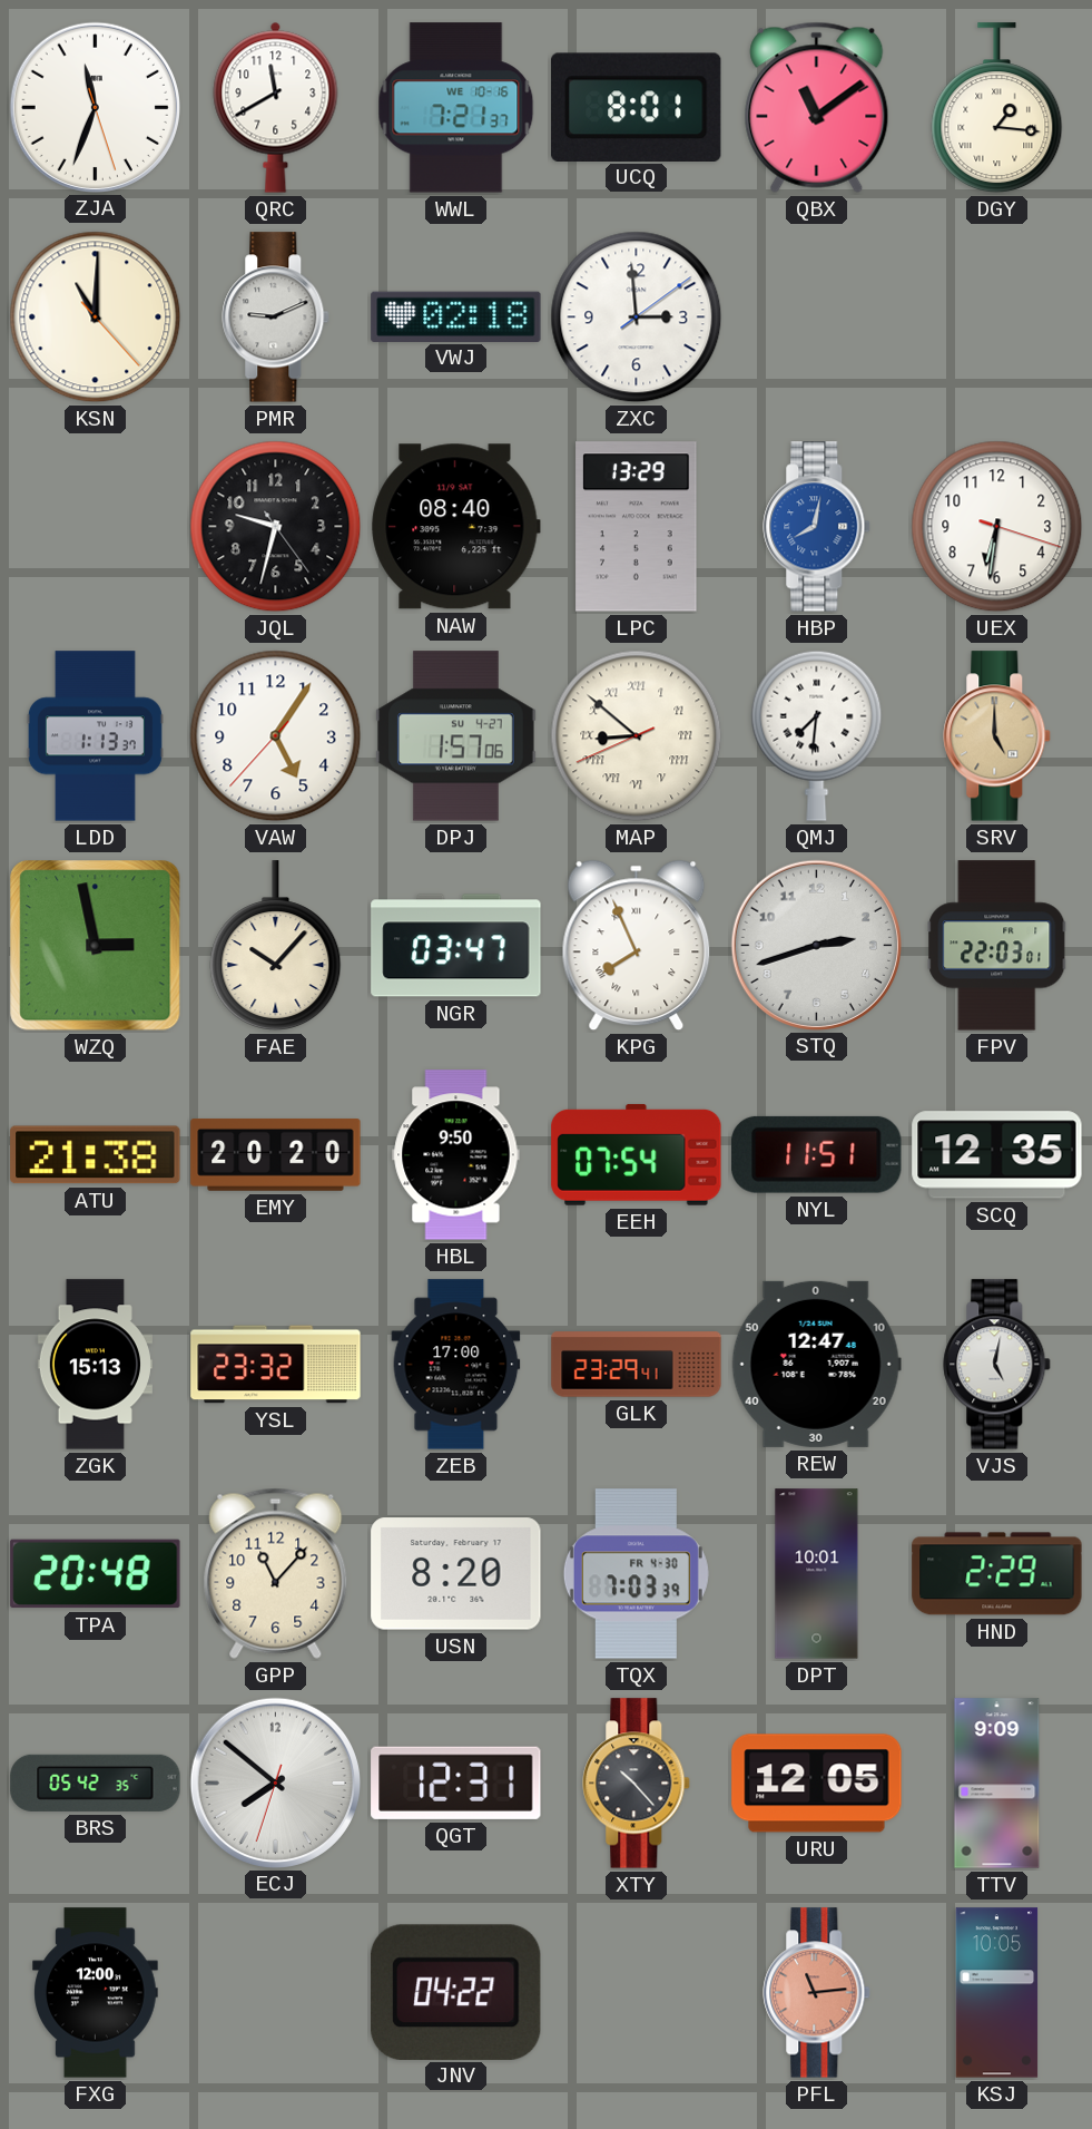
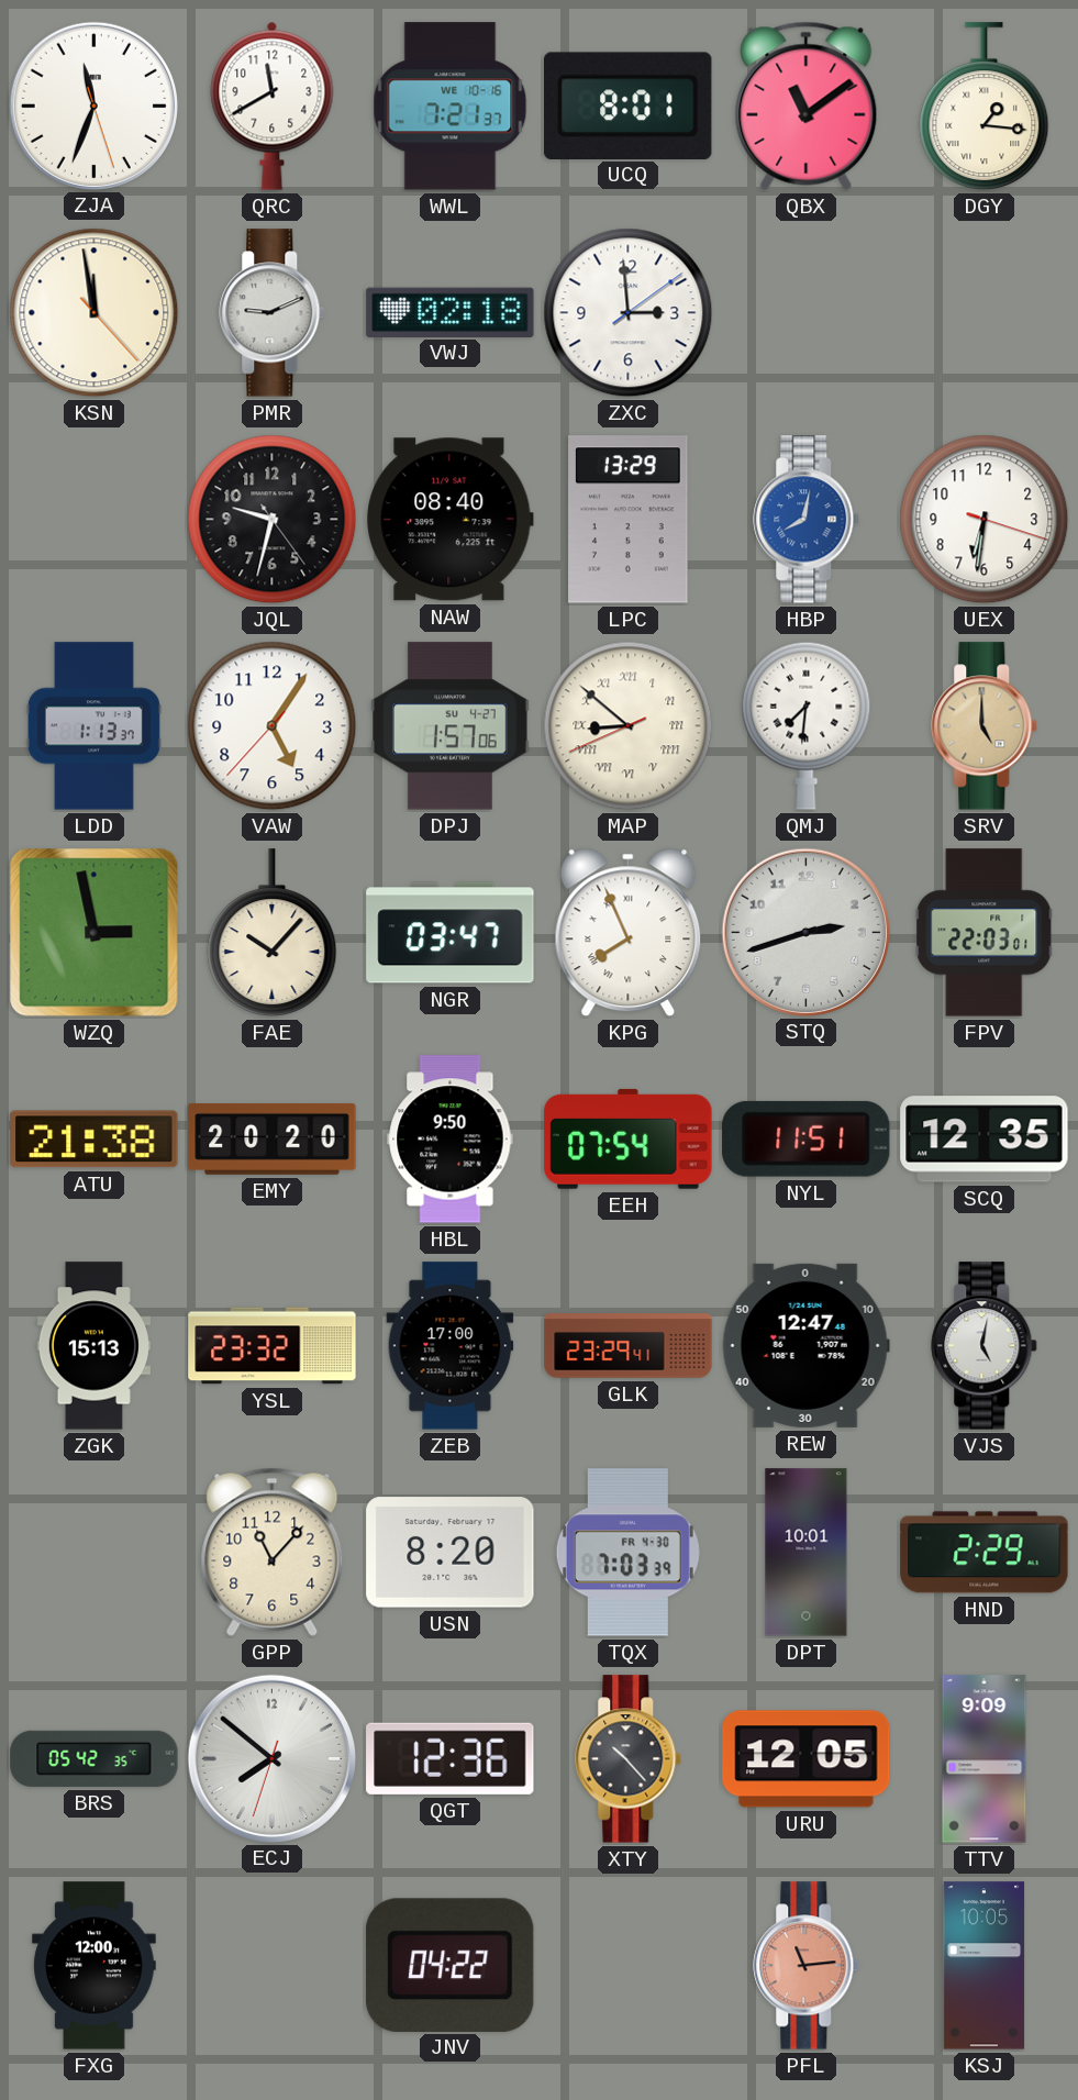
KSN: 11:00 -> 11:58
TPA: 20:48 -> none
QGT: 12:31 -> 12:36
